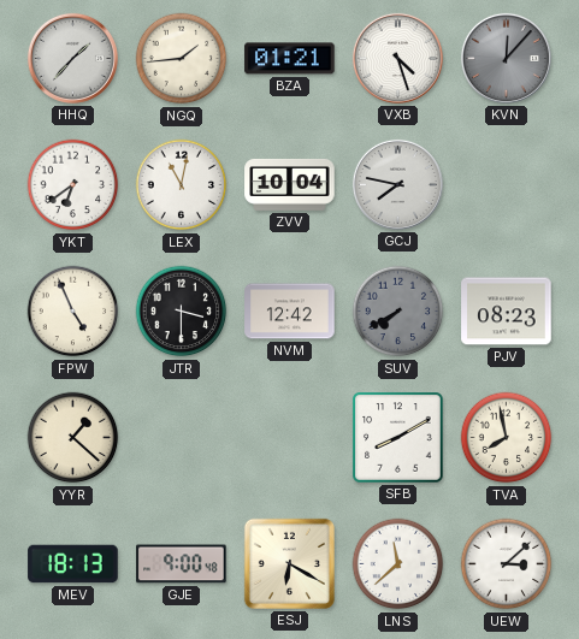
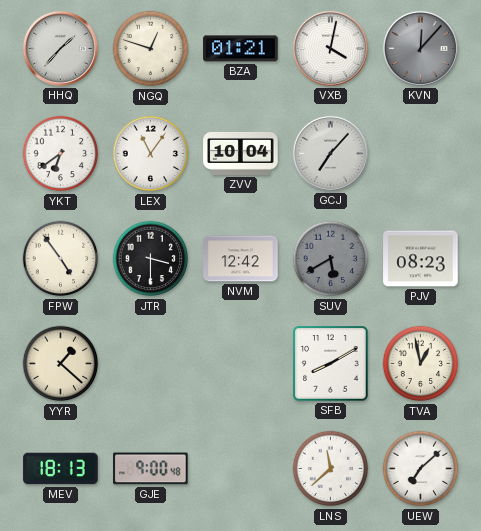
NGQ: 1:44 -> 12:48
VXB: 4:27 -> 4:02
LEX: 11:02 -> 11:06
GCJ: 7:47 -> 7:07
FPW: 4:56 -> 4:54
SUV: 7:40 -> 5:40
TVA: 7:58 -> 12:58
ESJ: 6:20 -> none
UEW: 3:08 -> 7:08
